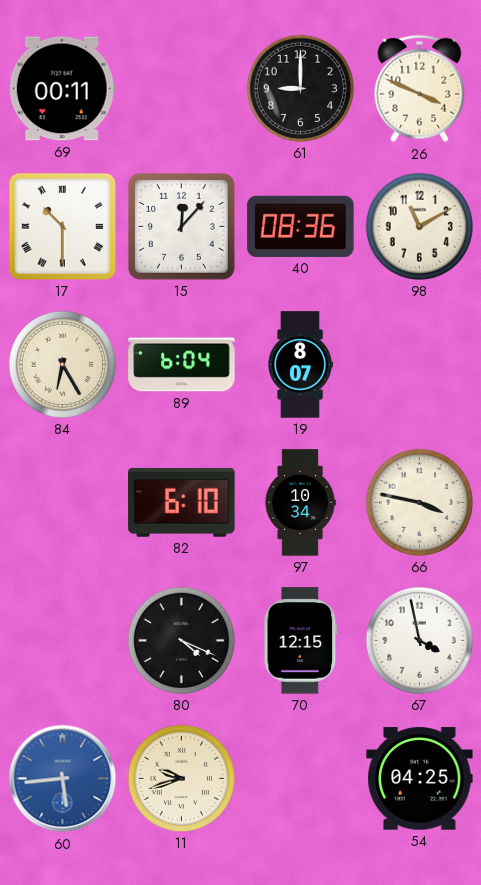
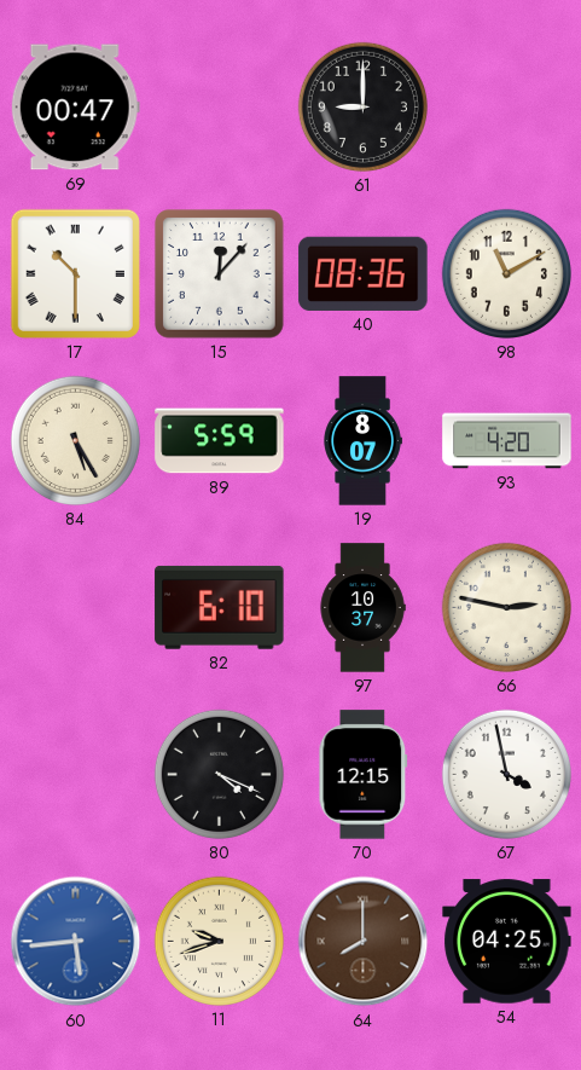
69: 00:11 -> 00:47
26: 3:49 -> none
84: 6:25 -> 5:25
89: 6:04 -> 5:59
93: none -> 4:20
97: 10:34 -> 10:37
66: 3:47 -> 2:47
64: none -> 8:00
